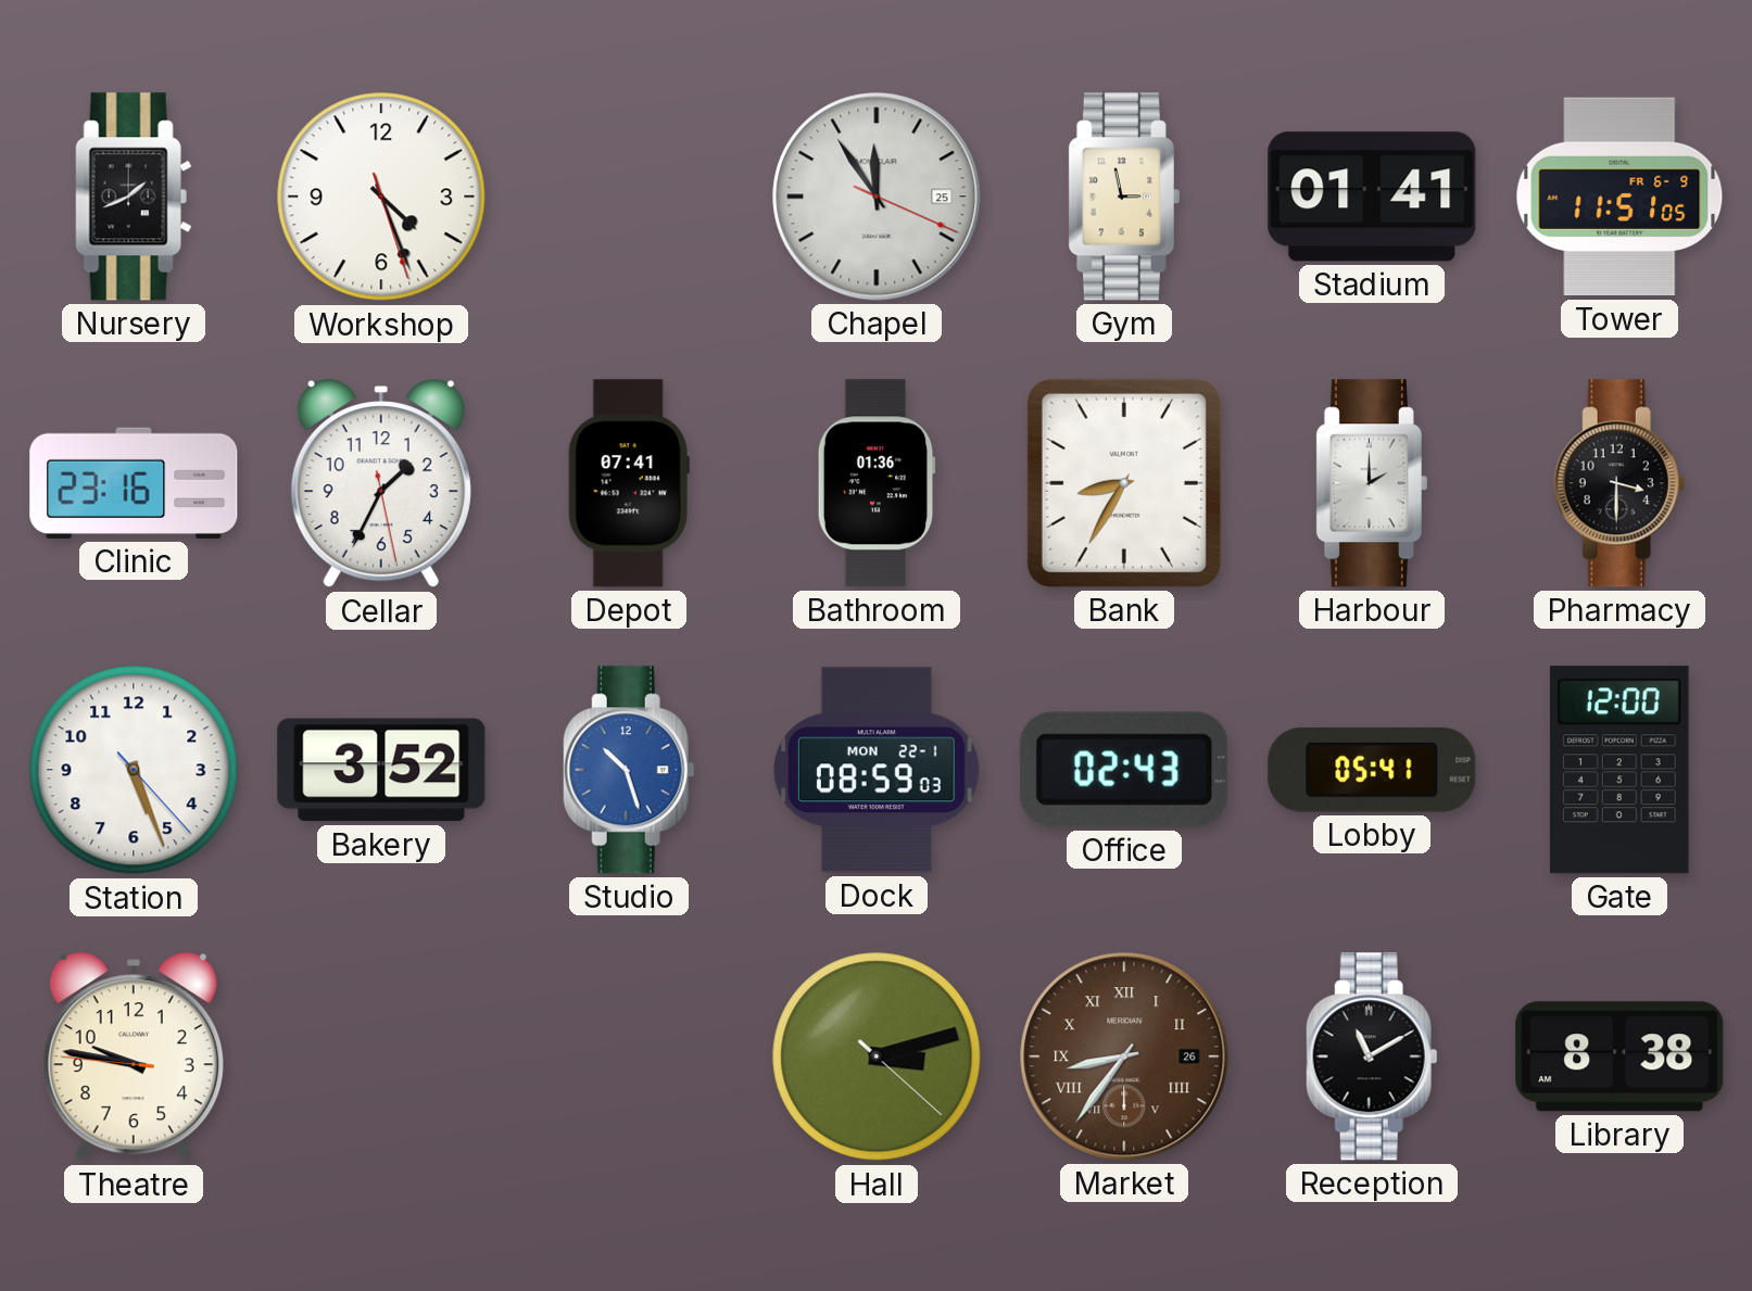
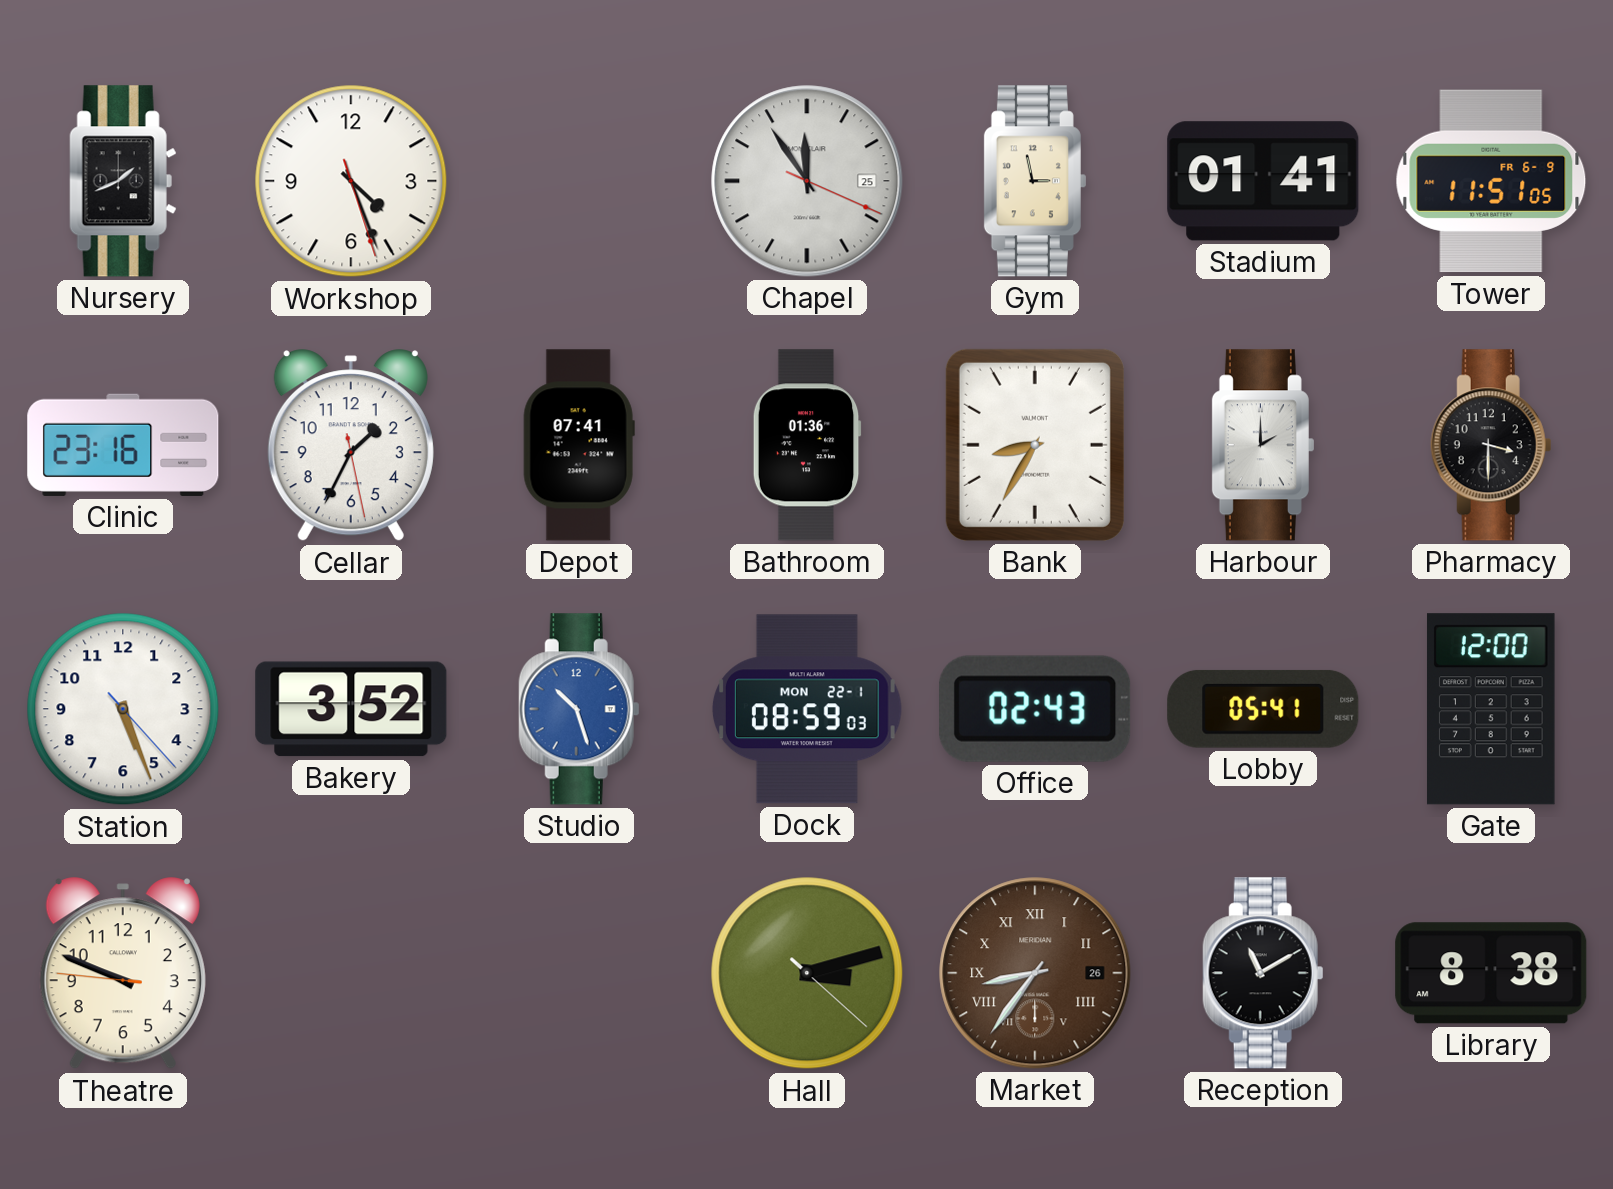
Theatre: 9:46 -> 9:48
